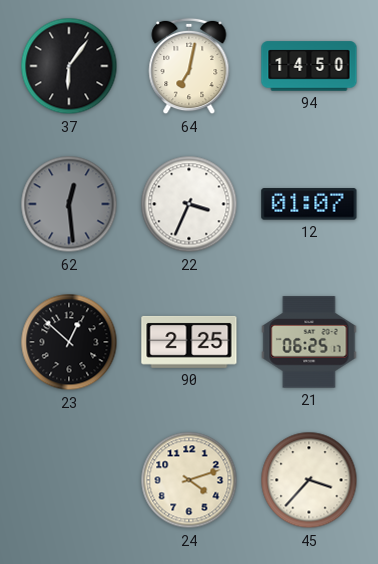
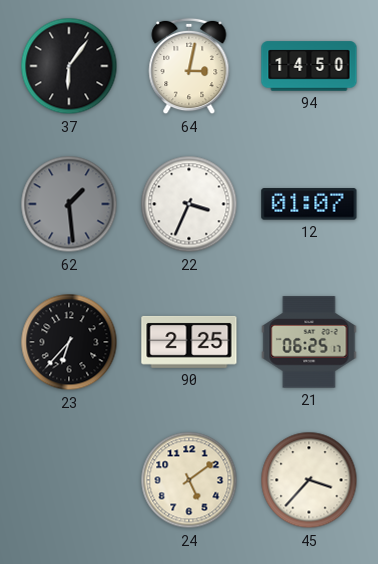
64: 7:02 -> 3:02
62: 12:29 -> 1:29
23: 12:52 -> 6:37
24: 4:12 -> 5:09
